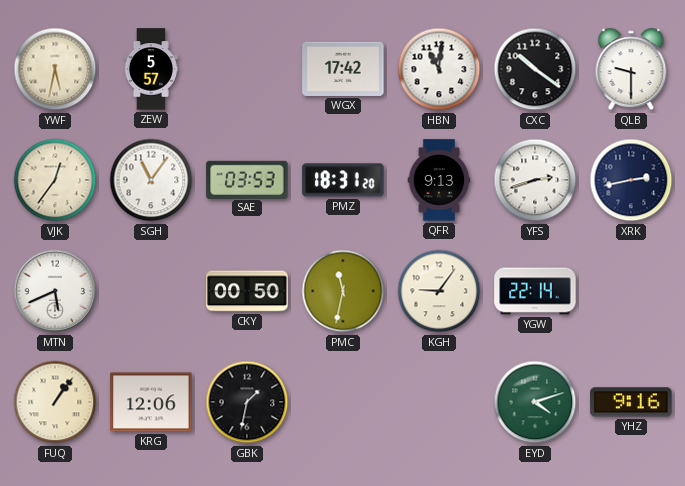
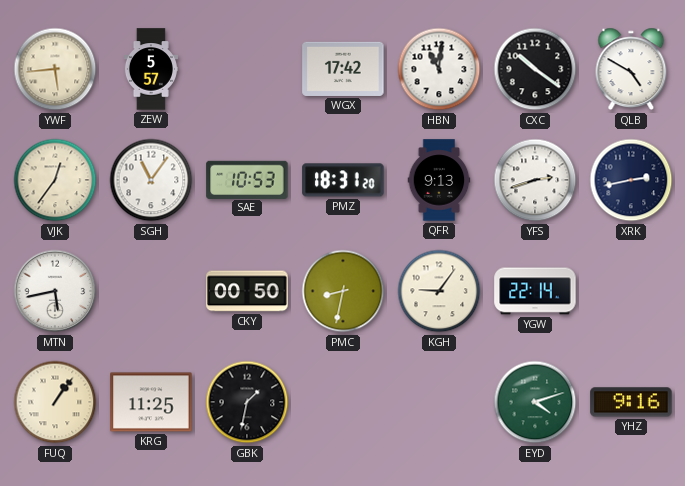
YWF: 5:32 -> 5:44
QLB: 9:30 -> 4:50
SAE: 03:53 -> 10:53
MTN: 5:41 -> 5:43
PMC: 11:32 -> 8:32
KRG: 12:06 -> 11:25
